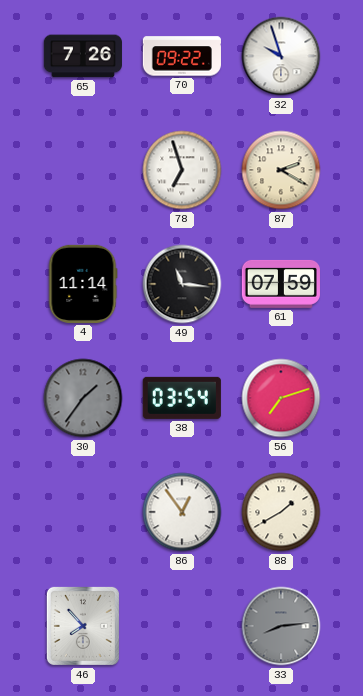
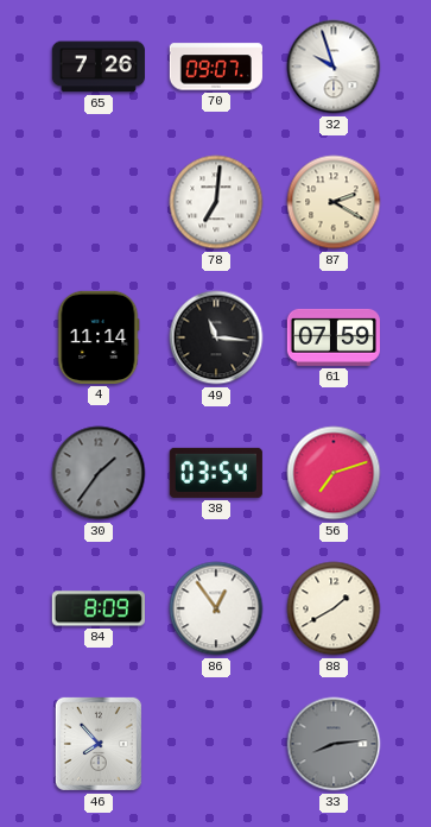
70: 09:22 -> 09:07
78: 6:57 -> 7:01
84: none -> 8:09
